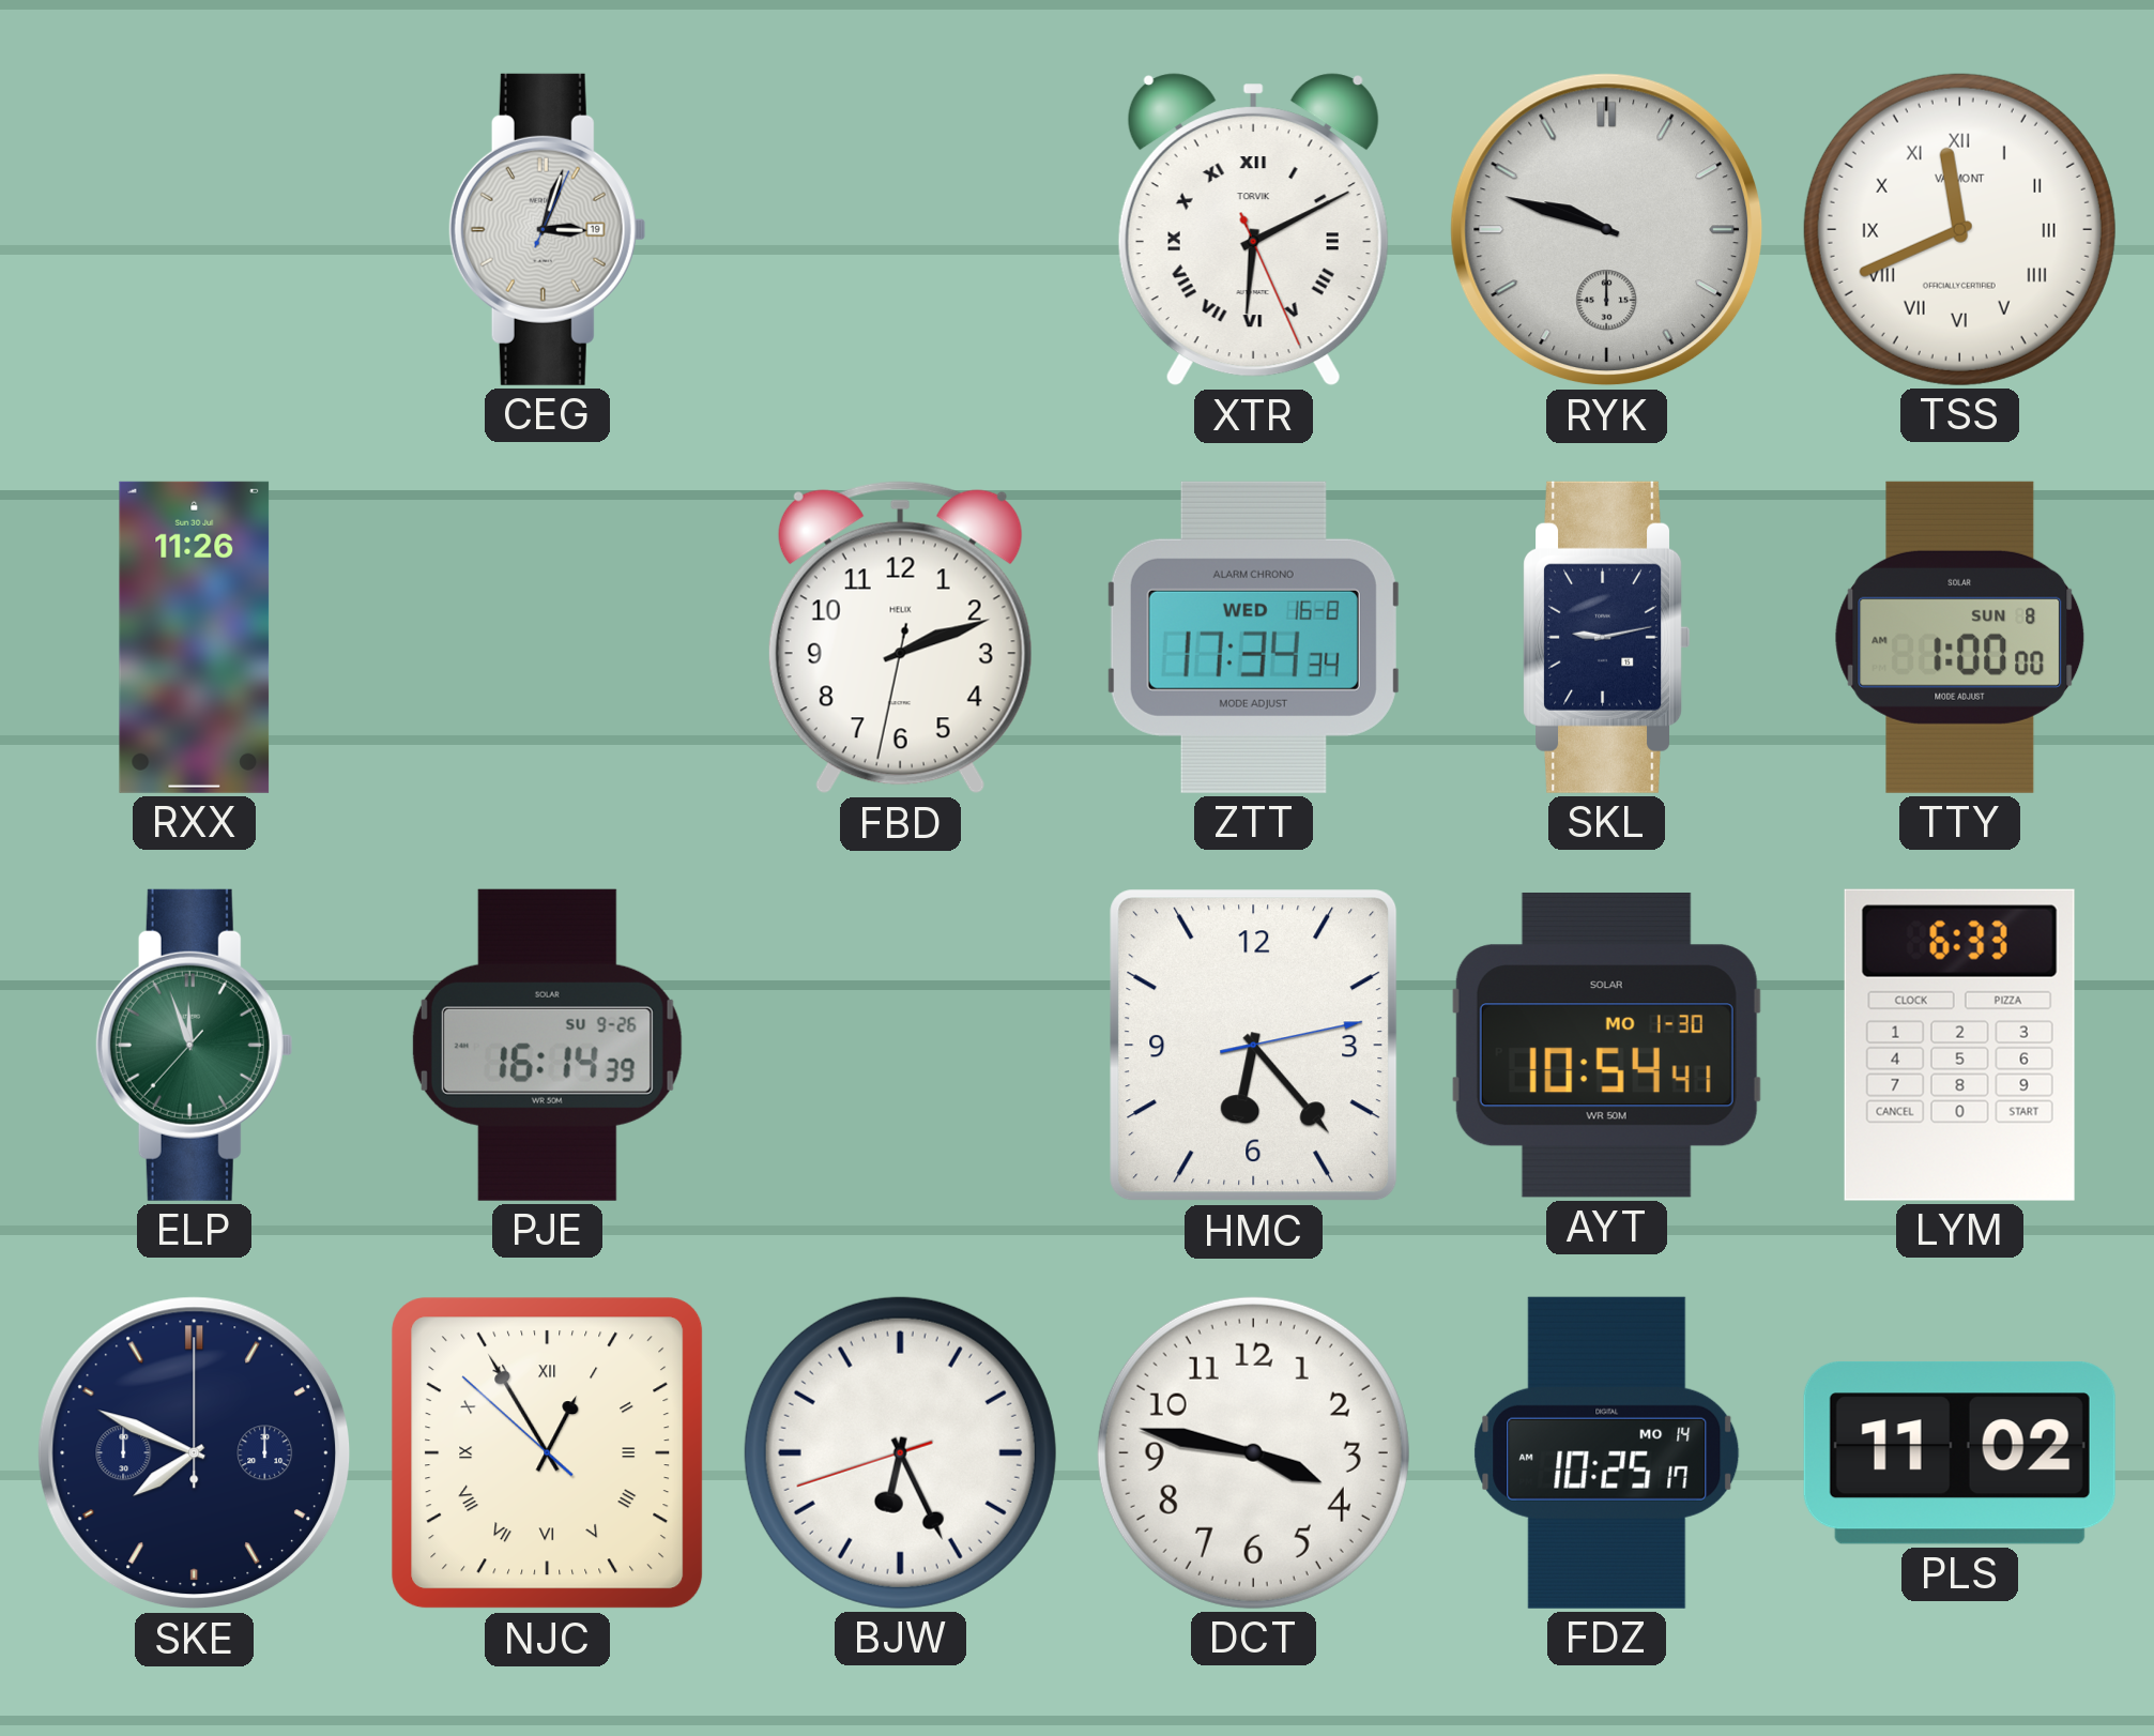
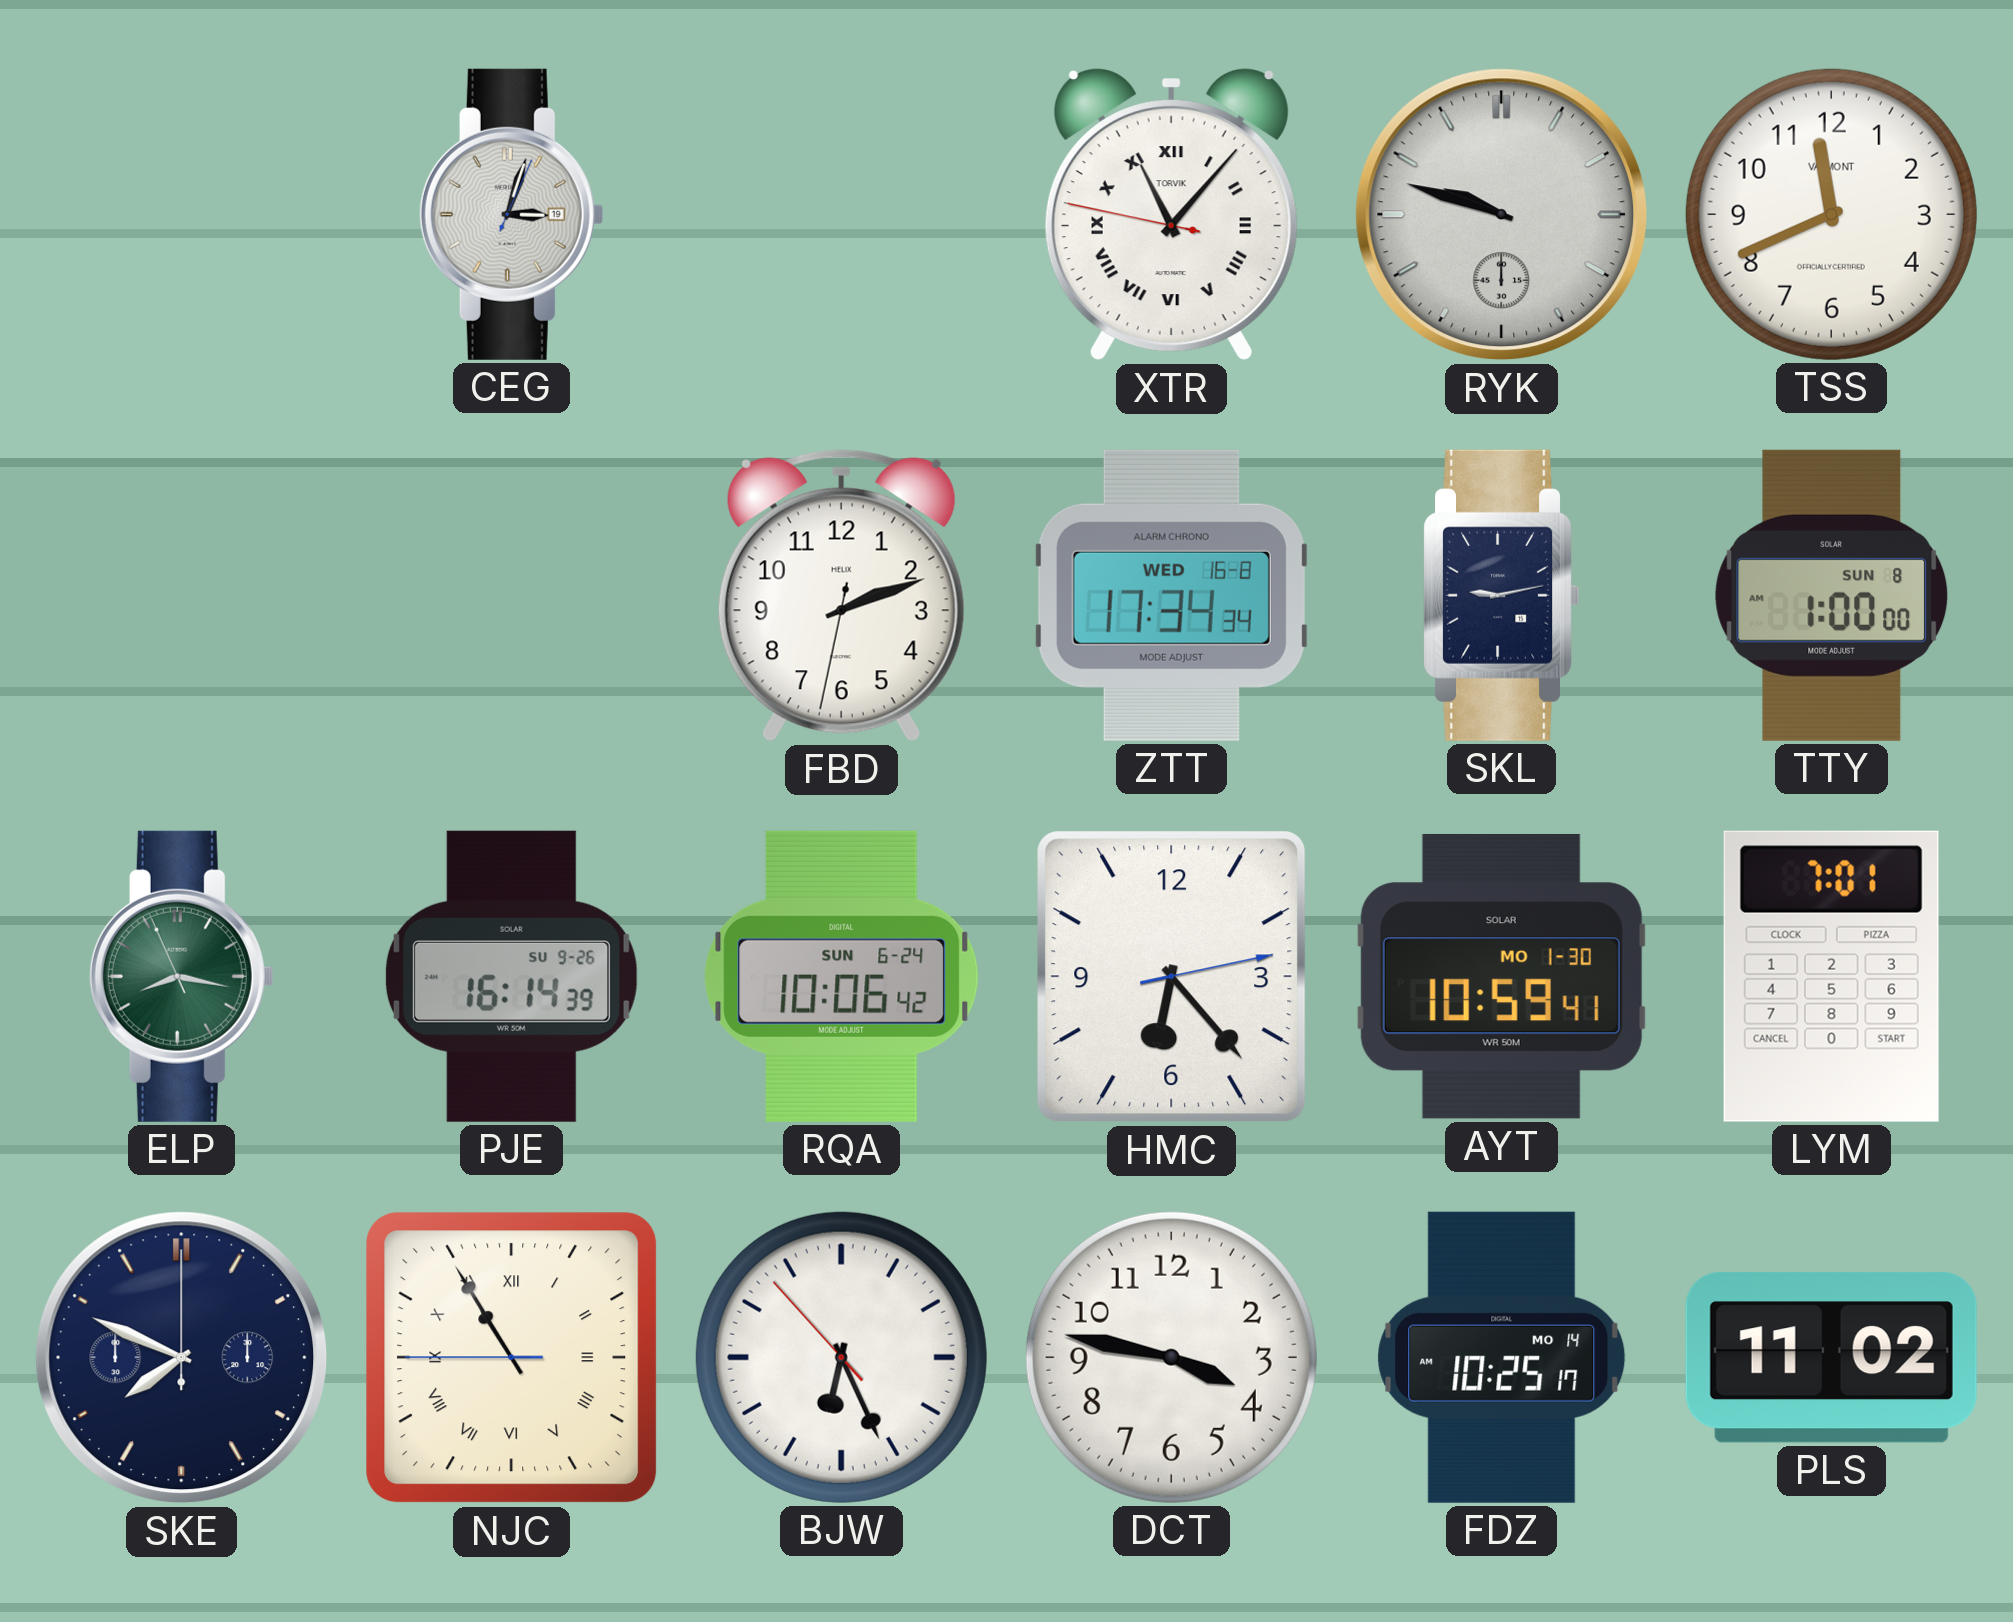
XTR: 6:10 -> 11:06
TSS numerals: Roman -> Arabic
RXX: 11:26 -> none
ELP: 11:56 -> 8:16
RQA: none -> 10:06
AYT: 10:54 -> 10:59
LYM: 6:33 -> 7:01
NJC: 12:54 -> 10:54
BJW: 6:25:42 -> 6:25:53
